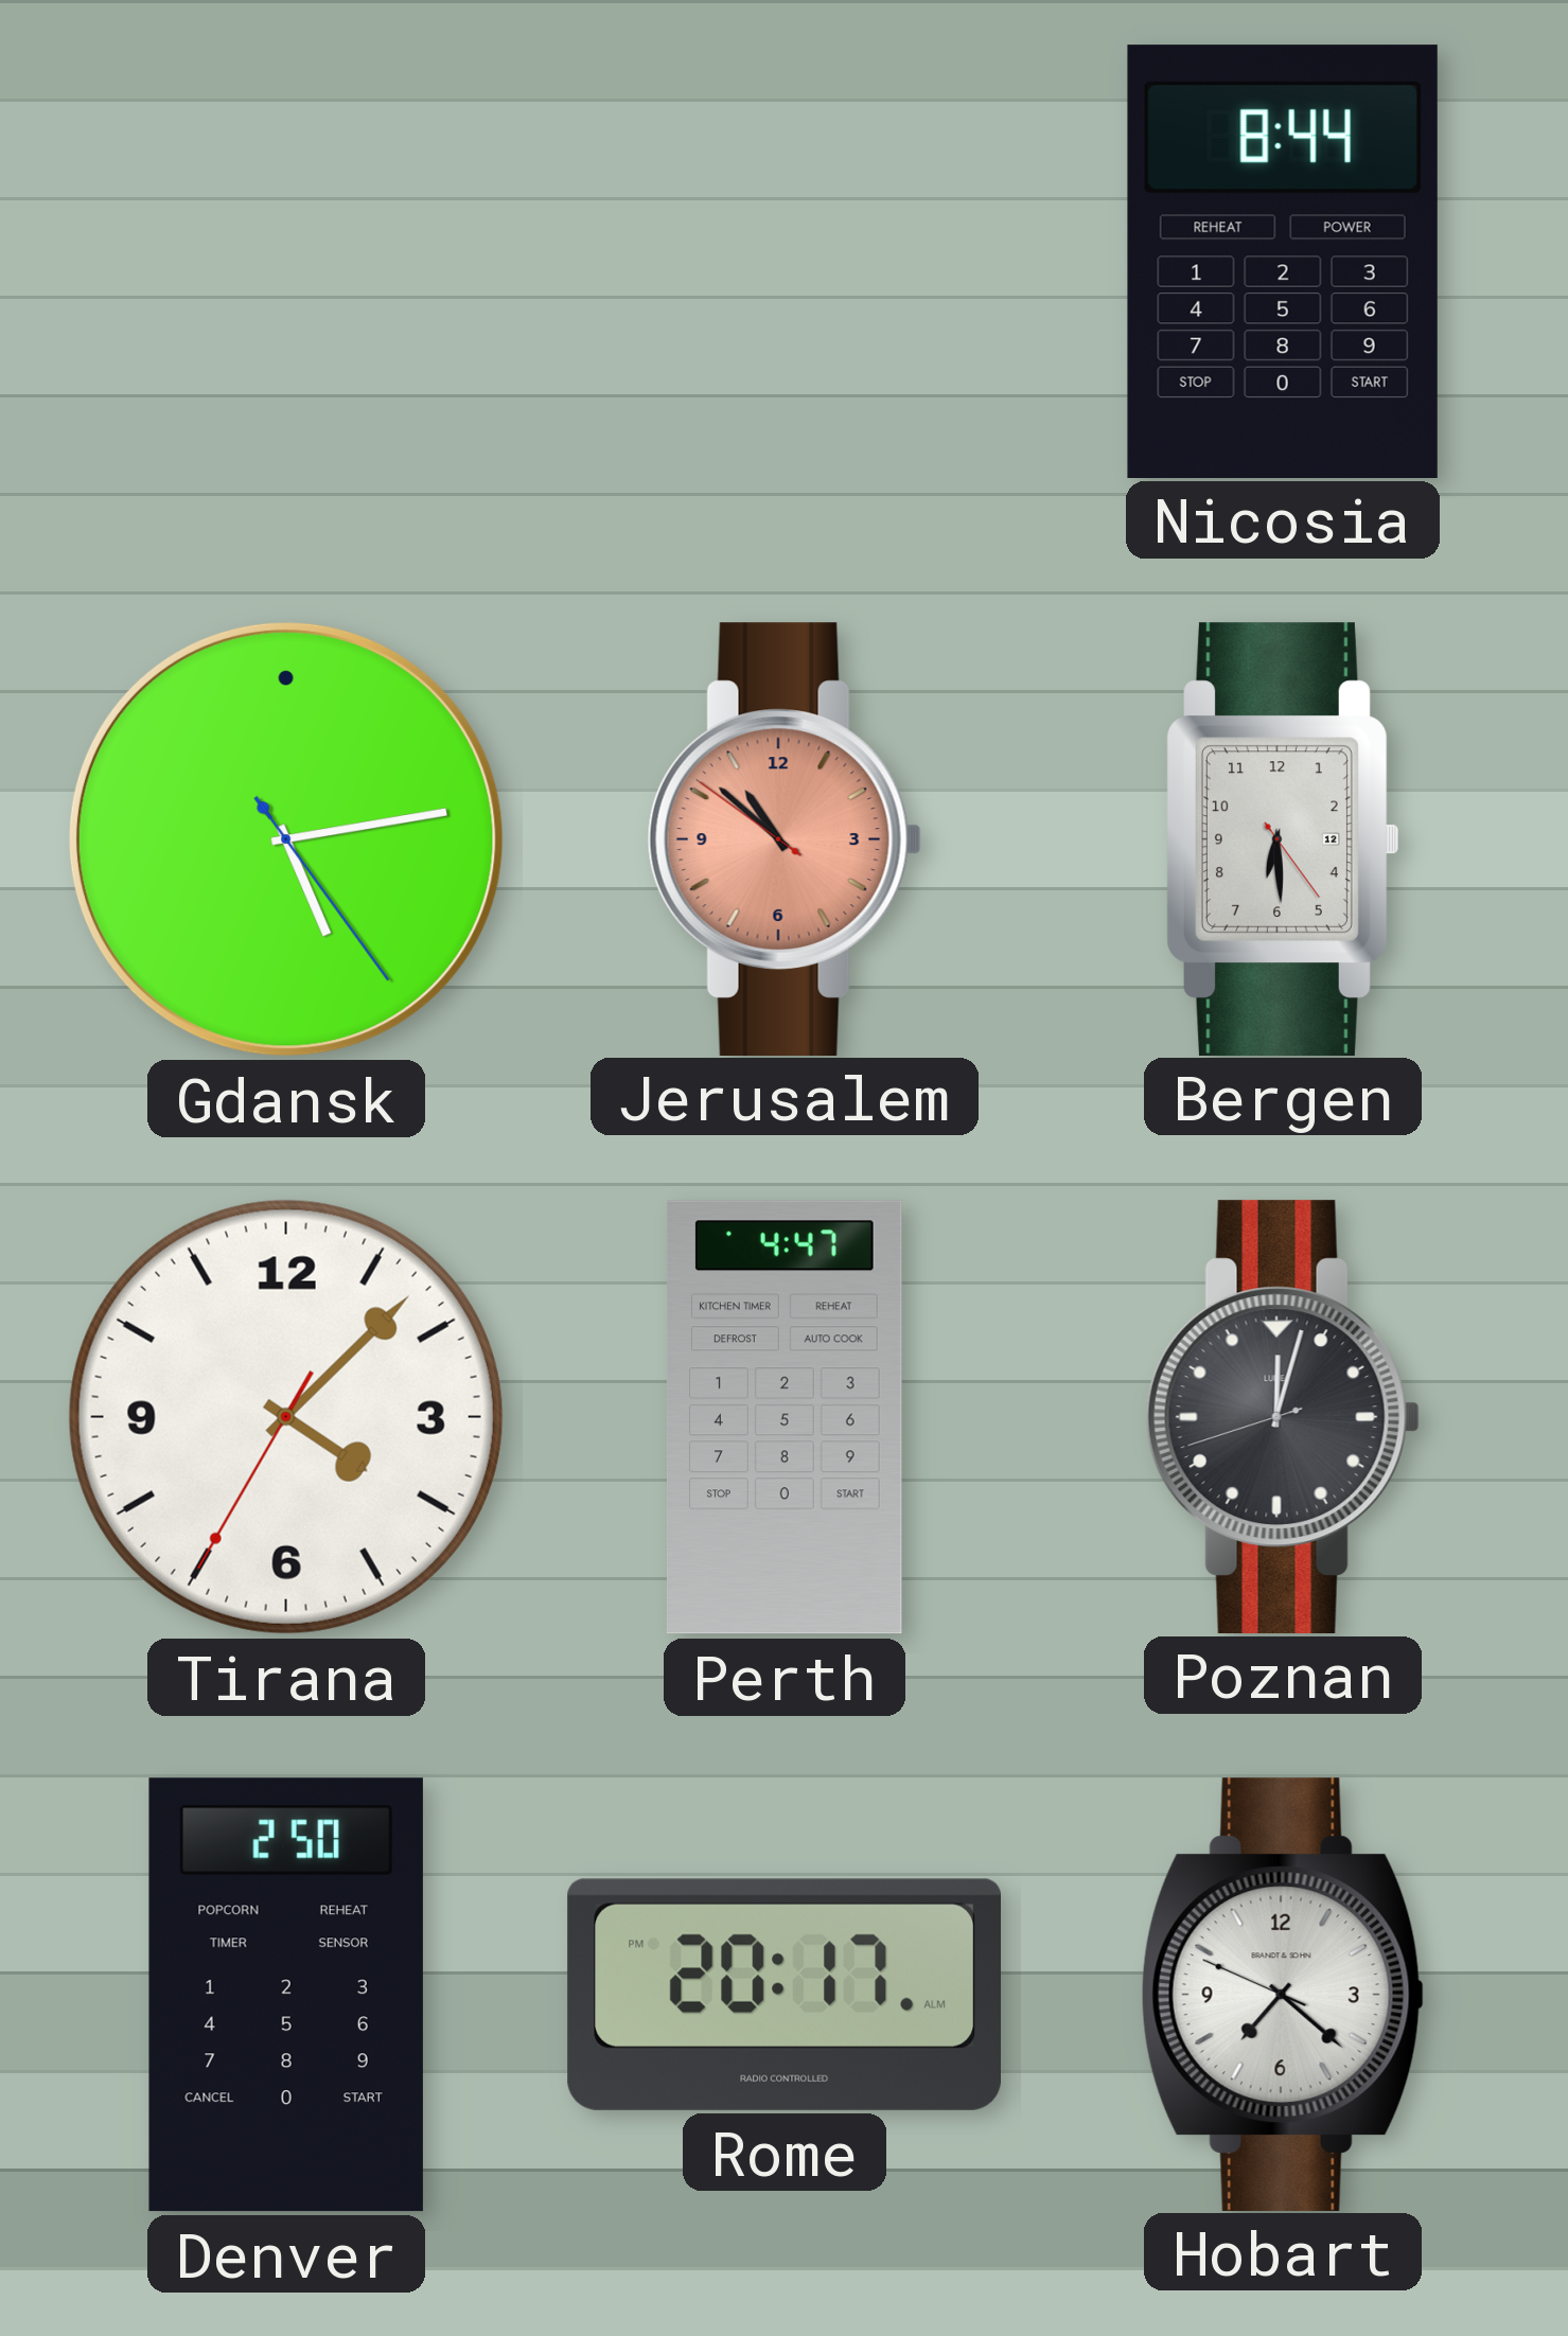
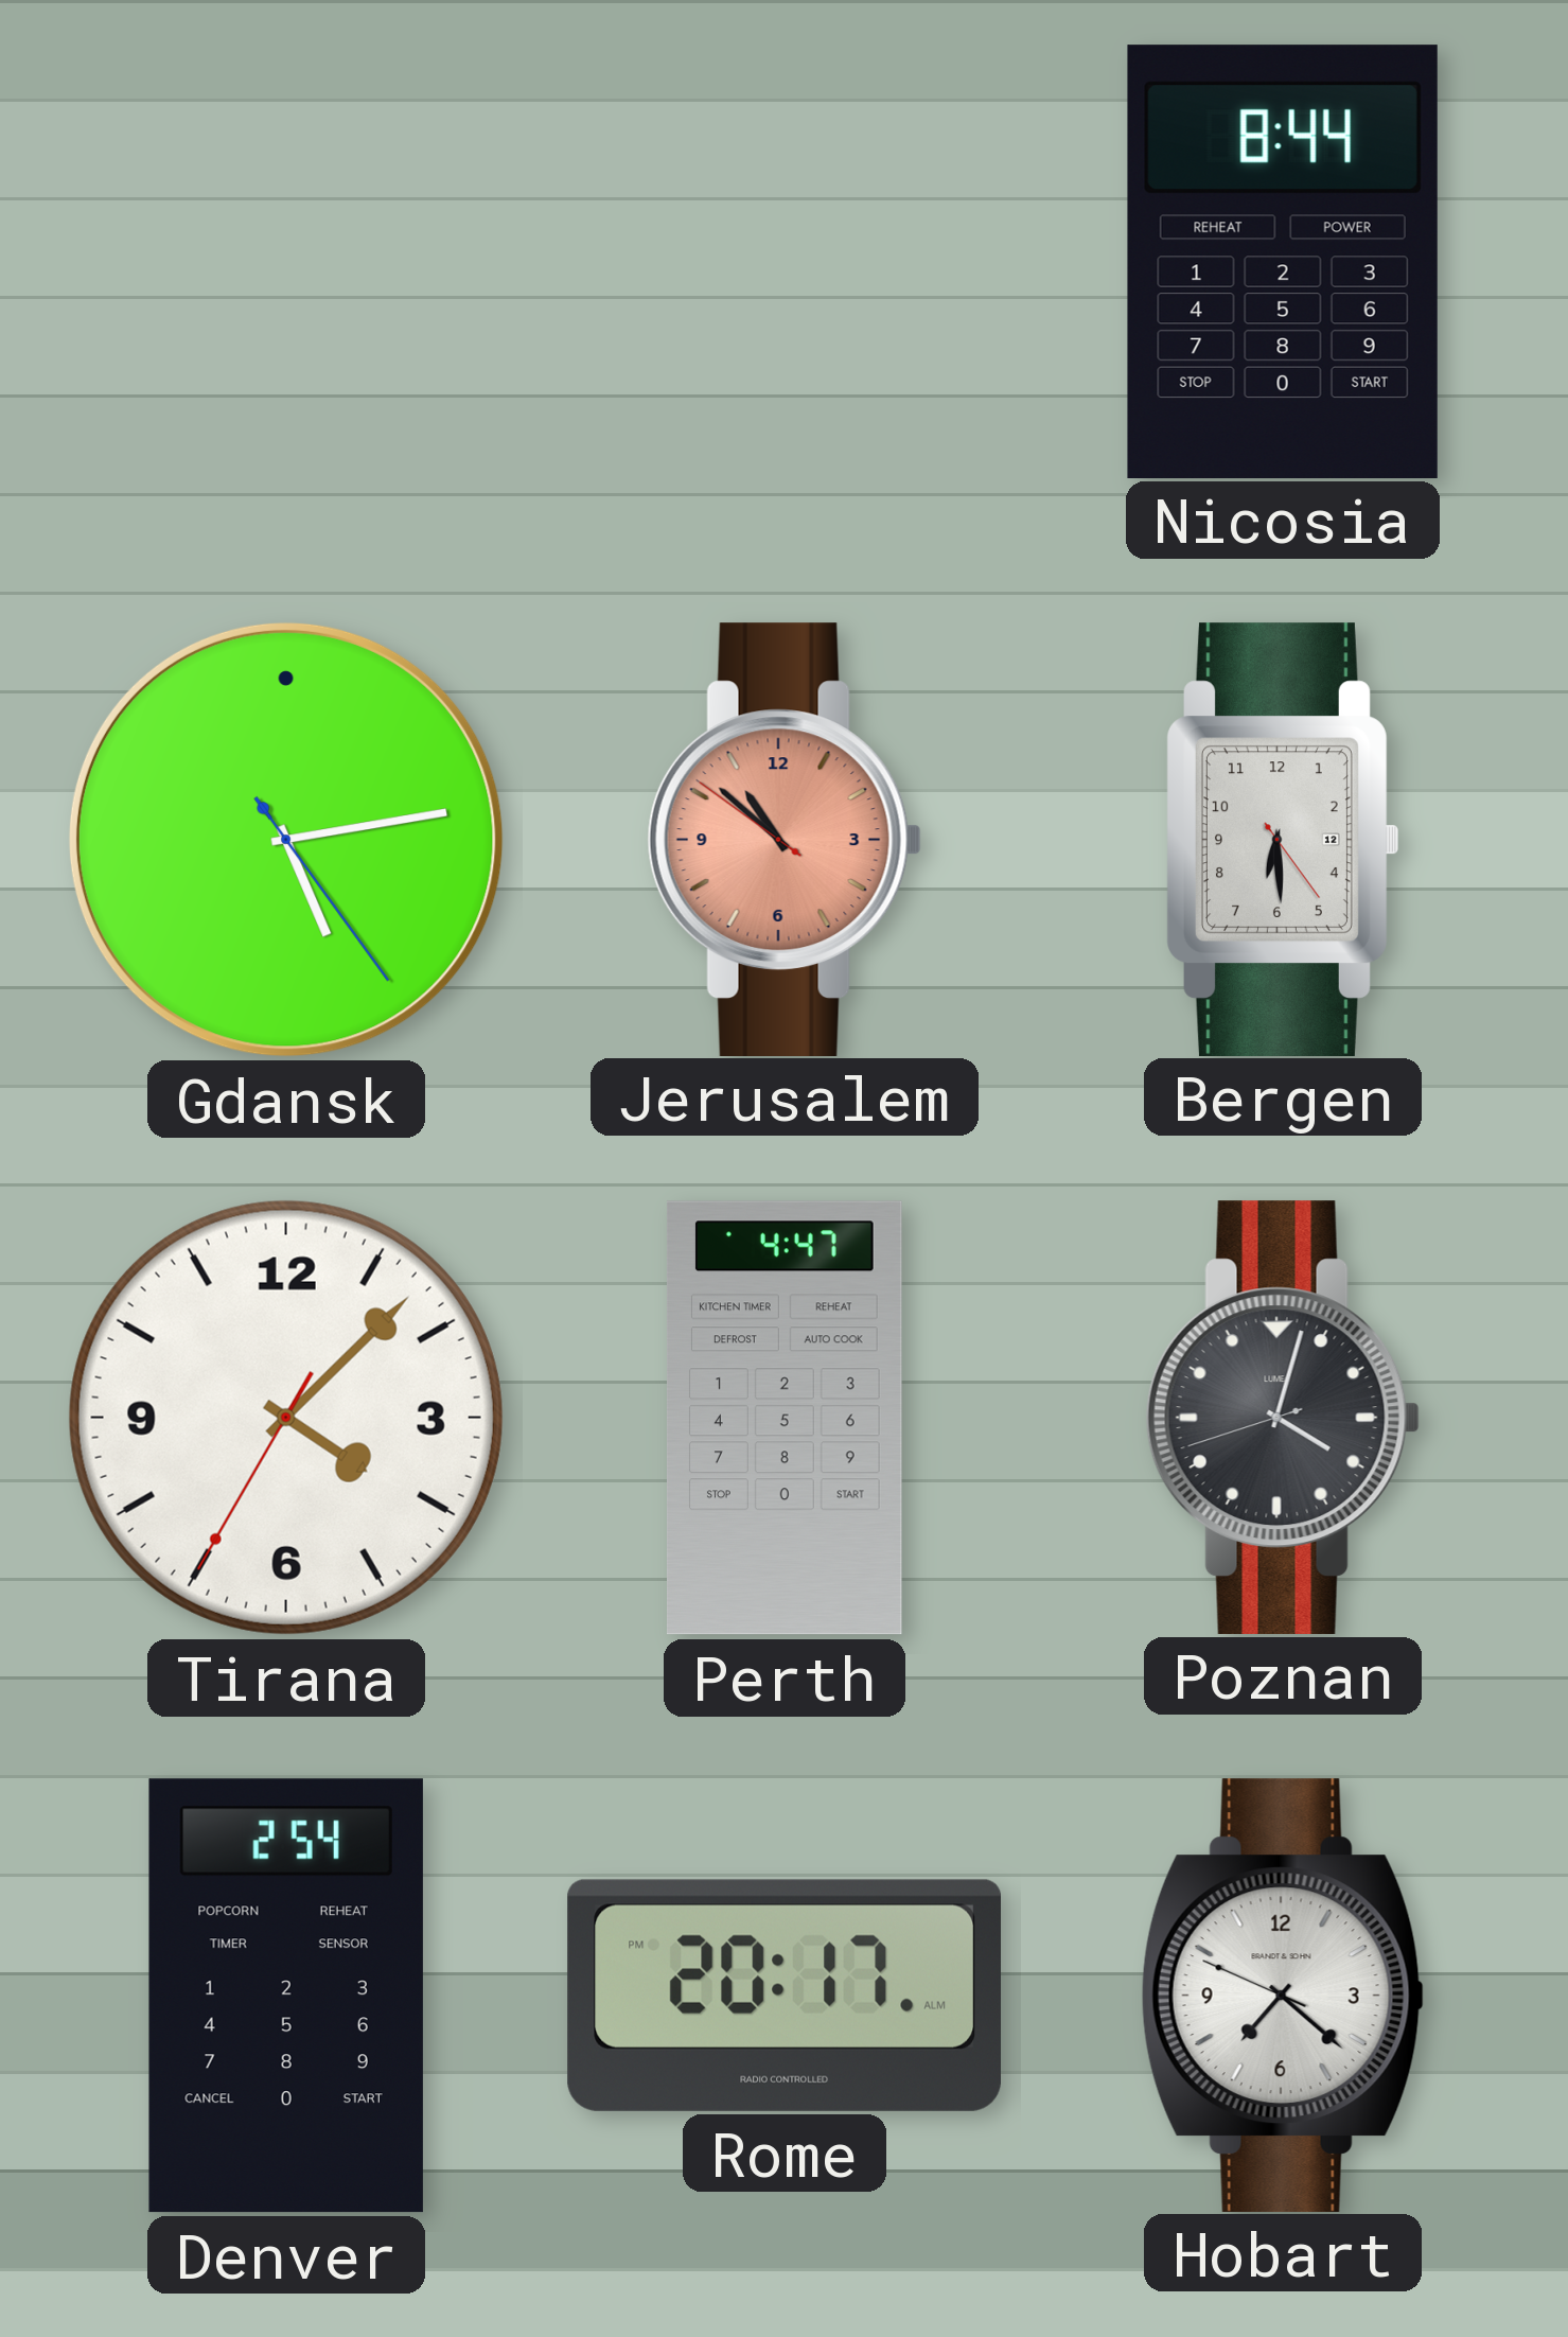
Poznan: 12:02 -> 4:02
Denver: 2:50 -> 2:54
